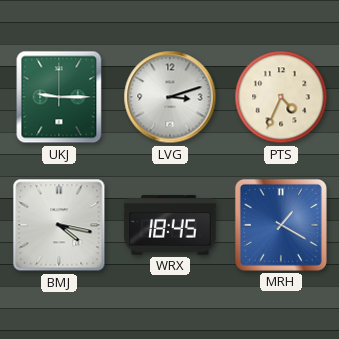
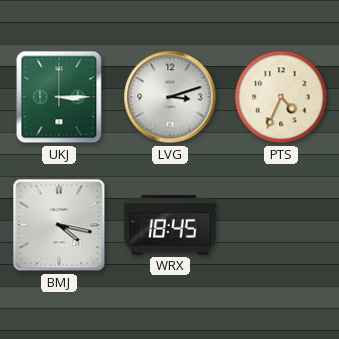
UKJ: 9:15 -> 3:15
MRH: 1:20 -> none
